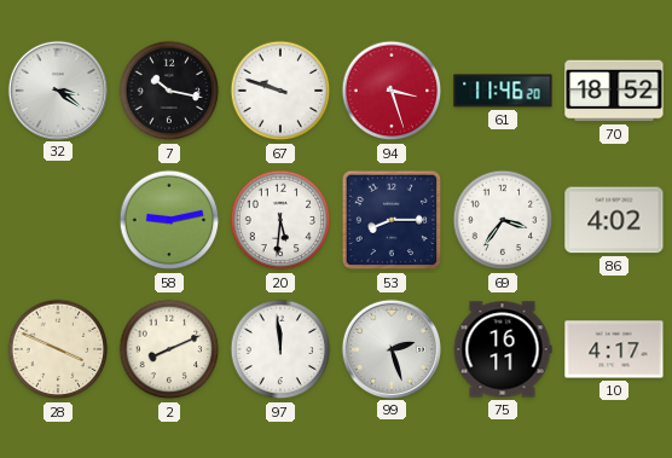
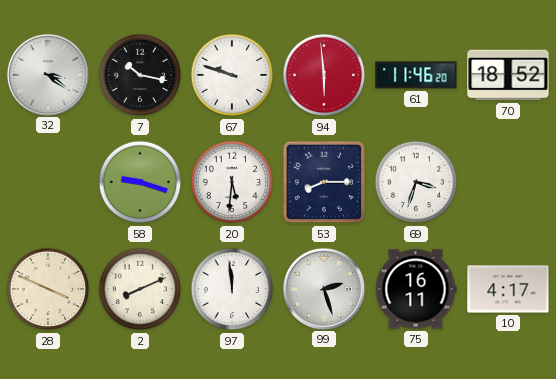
94: 3:27 -> 5:59
58: 9:13 -> 9:18
69: 3:36 -> 3:33
86: 4:02 -> none
